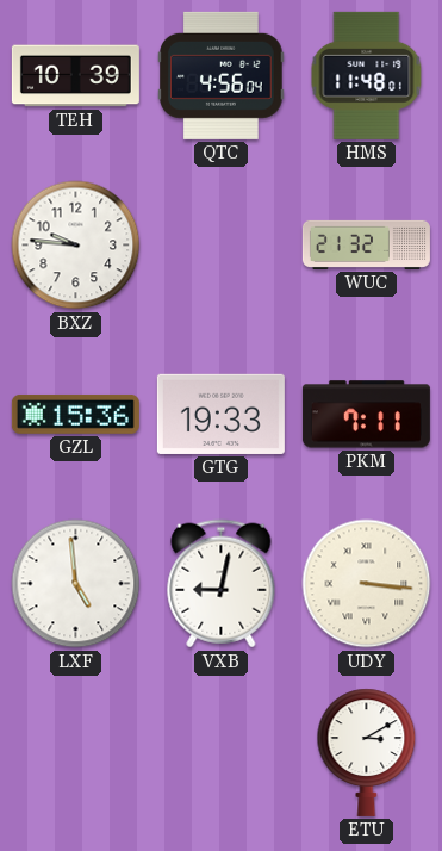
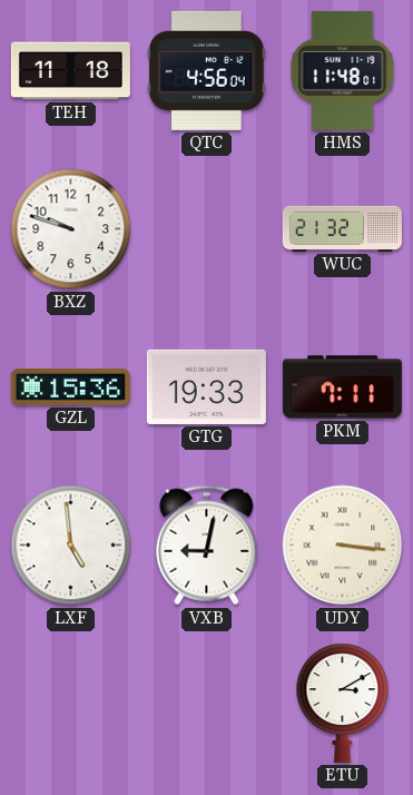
TEH: 10:39 -> 11:18
BXZ: 9:46 -> 9:48
